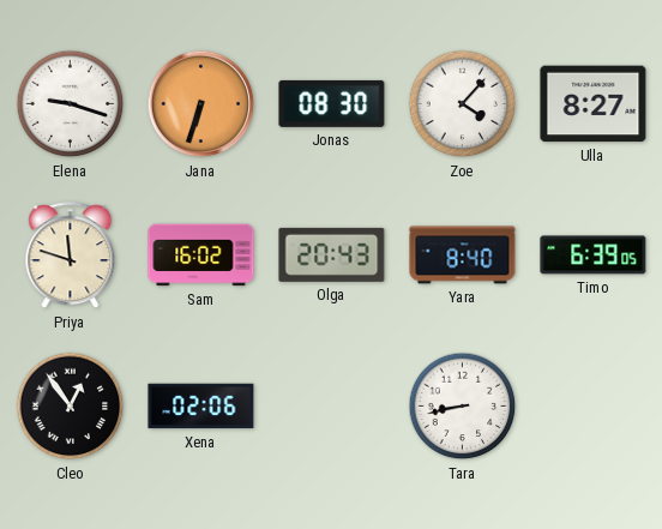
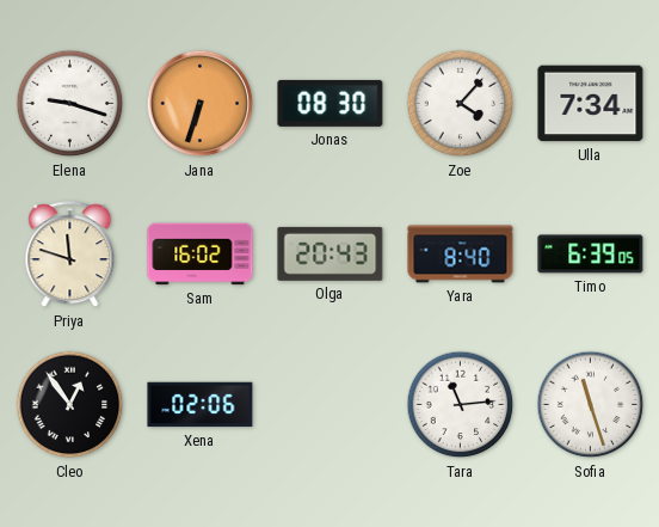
Ulla: 8:27 -> 7:34
Tara: 8:43 -> 11:14
Sofia: none -> 11:27
